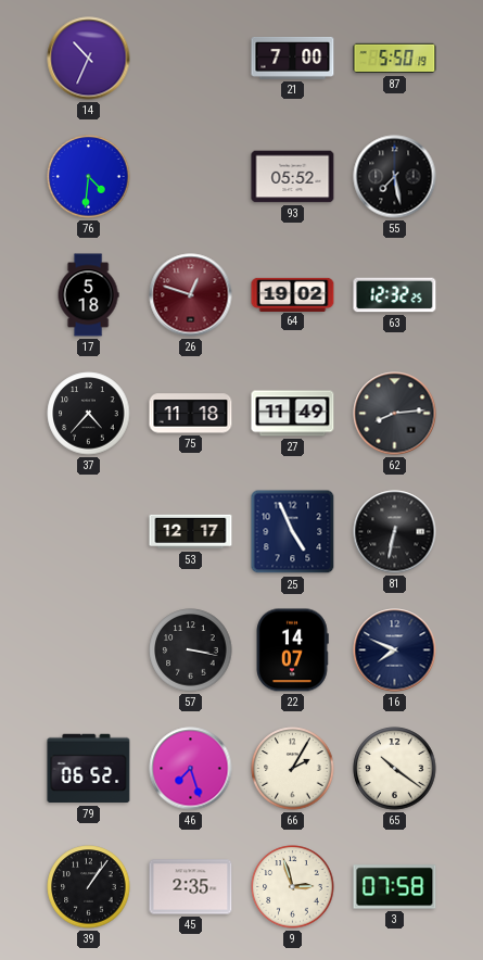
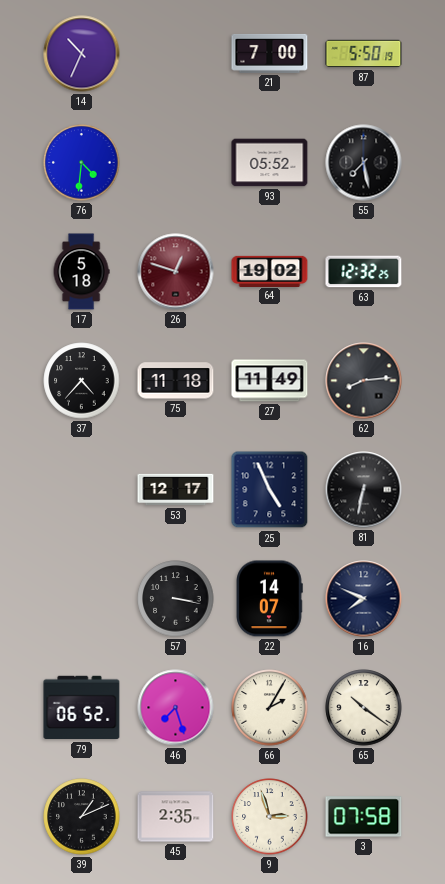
39: 1:06 -> 1:11
